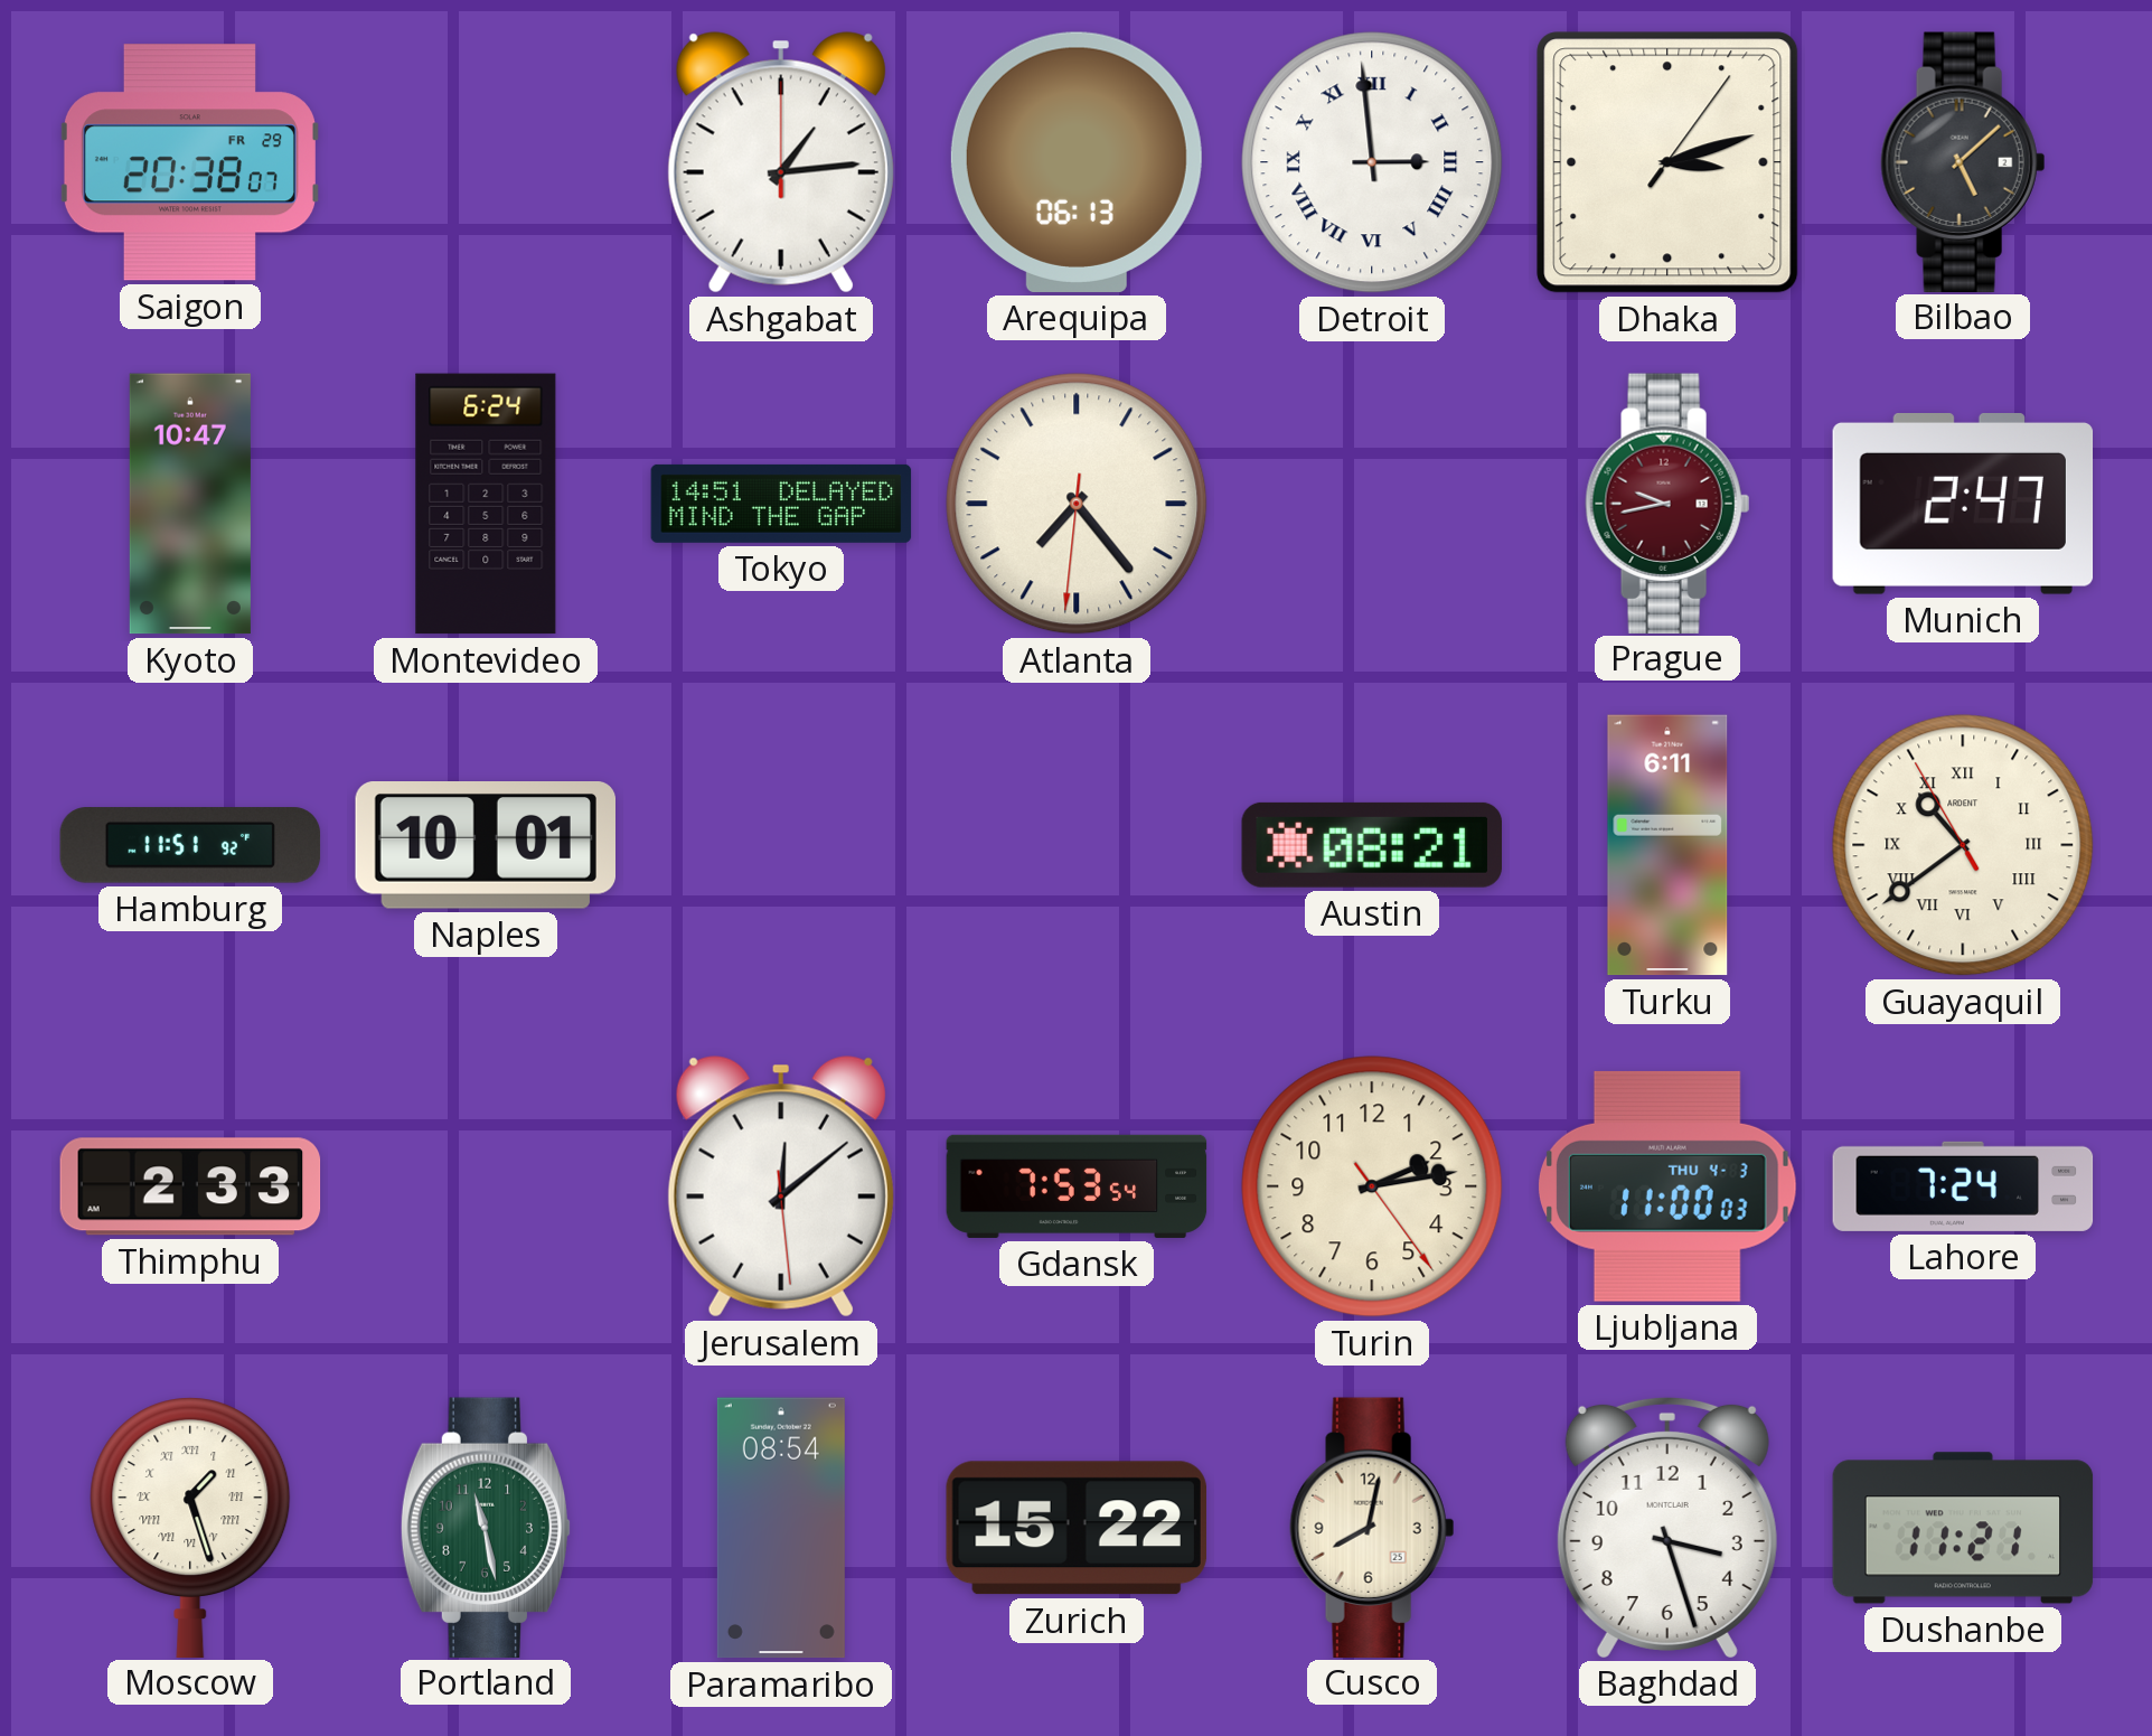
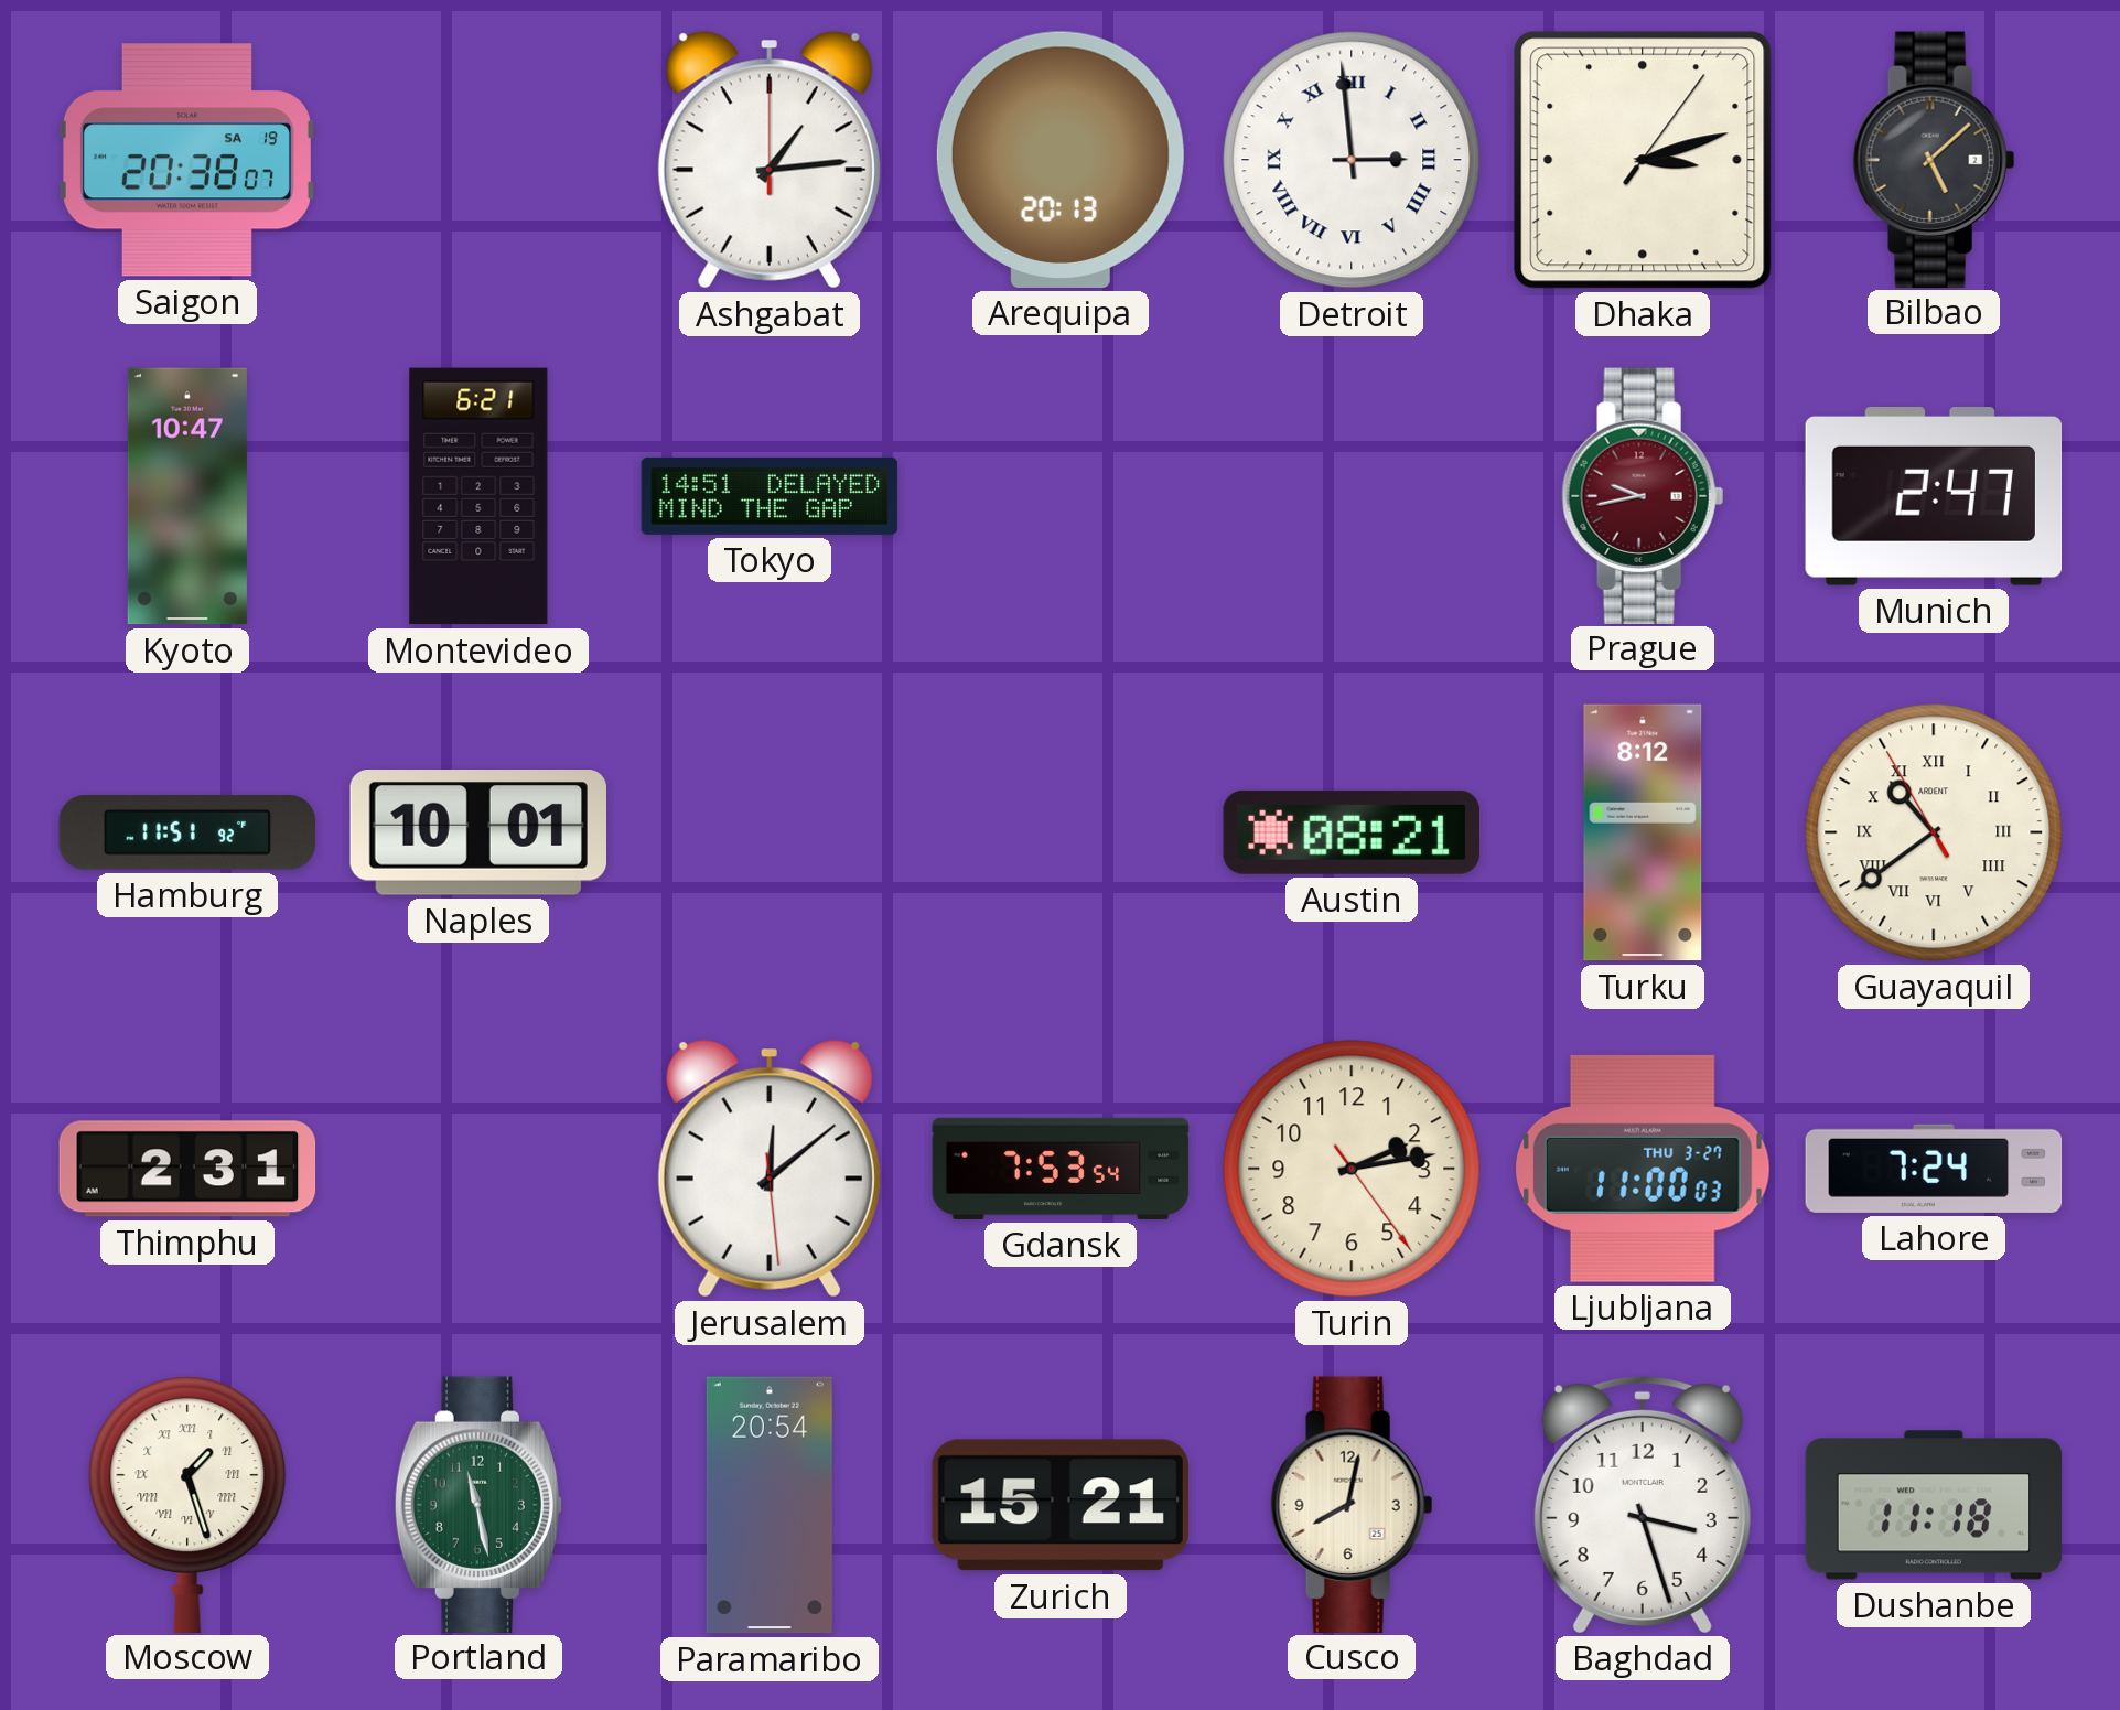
Saigon date: FR 29 -> SA 19
Arequipa: 06:13 -> 20:13
Montevideo: 6:24 -> 6:21
Atlanta: 7:23 -> none
Turku: 6:11 -> 8:12
Thimphu: 2:33 -> 2:31
Ljubljana date: THU 4-3 -> THU 3-27
Paramaribo: 08:54 -> 20:54
Zurich: 15:22 -> 15:21
Dushanbe: 11:21 -> 11:18
